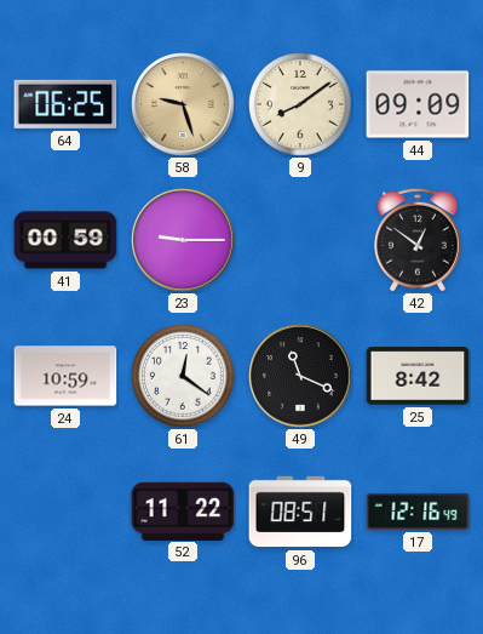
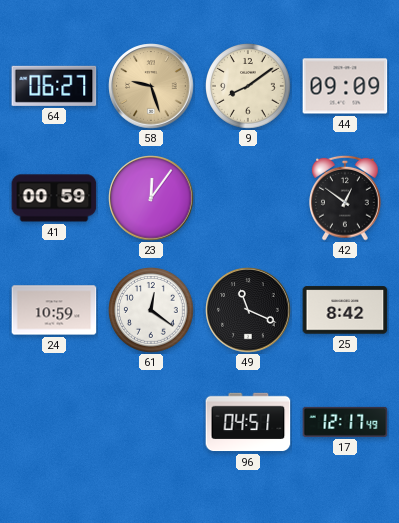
64: 06:25 -> 06:27
23: 9:15 -> 12:06
52: 11:22 -> none
96: 08:51 -> 04:51
17: 12:16 -> 12:17
